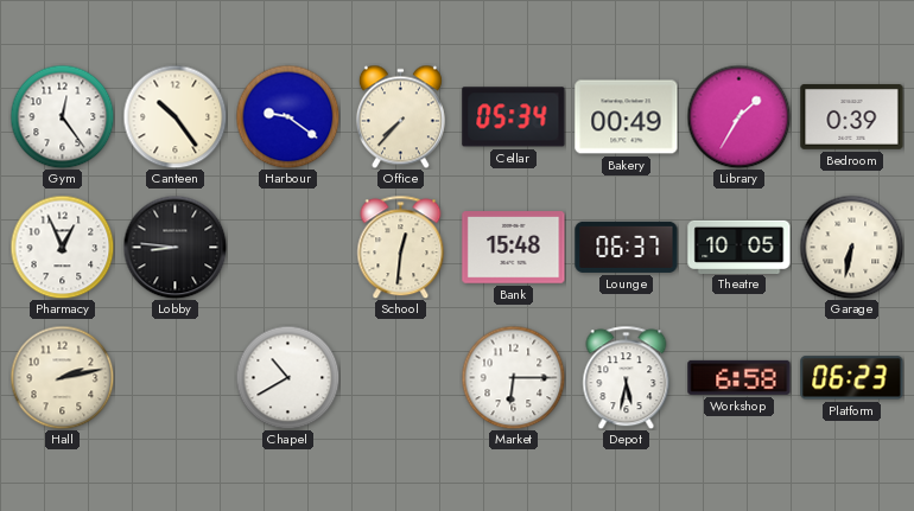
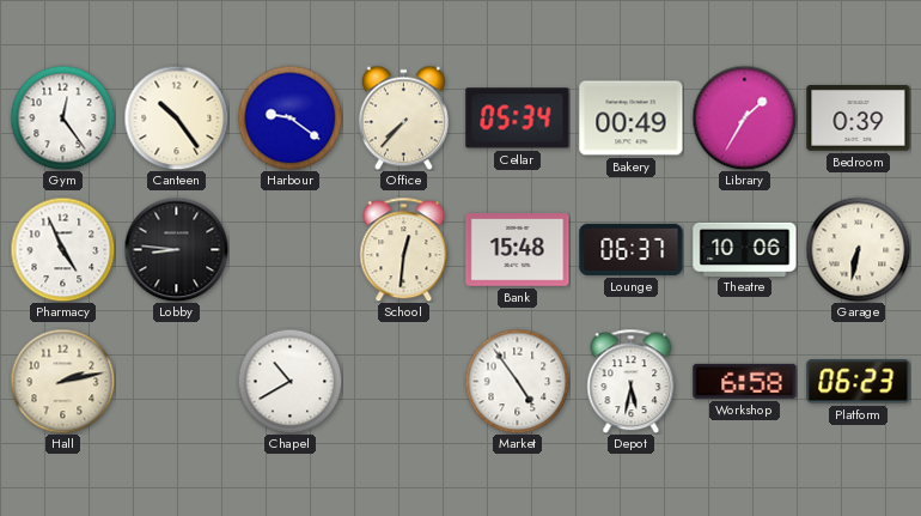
Pharmacy: 12:56 -> 4:56
Theatre: 10:05 -> 10:06
Market: 6:15 -> 4:54
